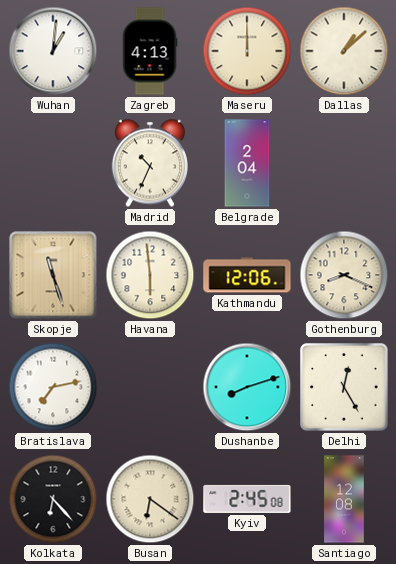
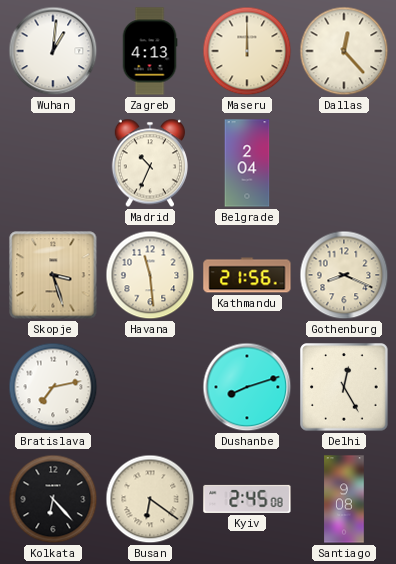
Dallas: 1:08 -> 12:23
Skopje: 11:27 -> 3:27
Havana: 5:59 -> 11:29
Kathmandu: 12:06 -> 21:56
Santiago: 12:08 -> 9:08
